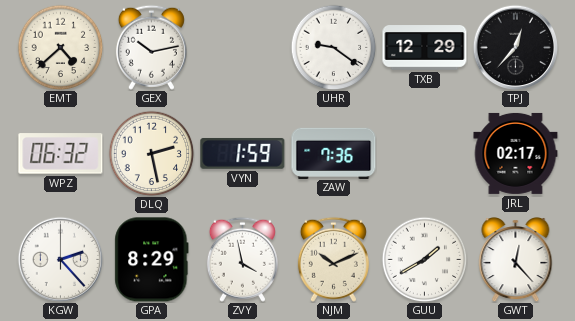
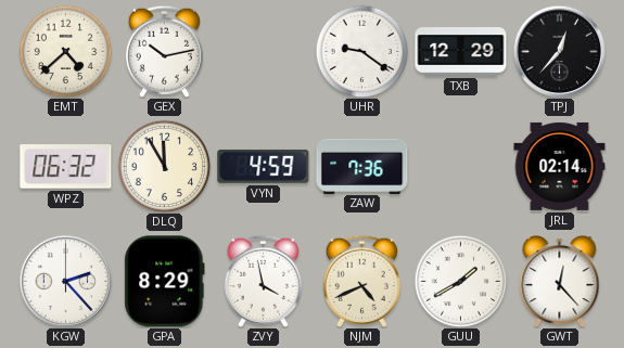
DLQ: 2:28 -> 11:55
VYN: 1:59 -> 4:59
JRL: 02:17 -> 02:14
NJM: 10:11 -> 4:41
